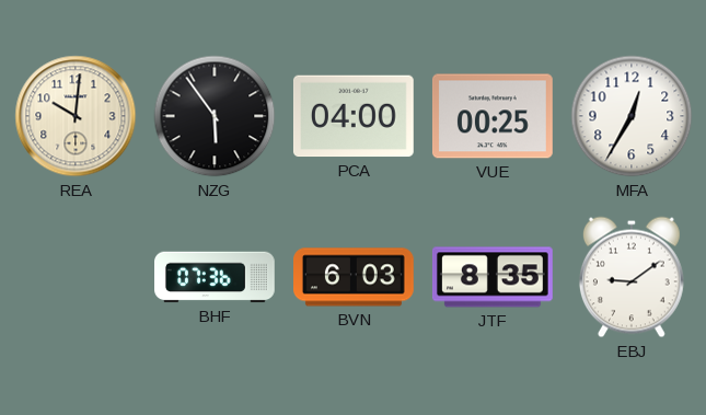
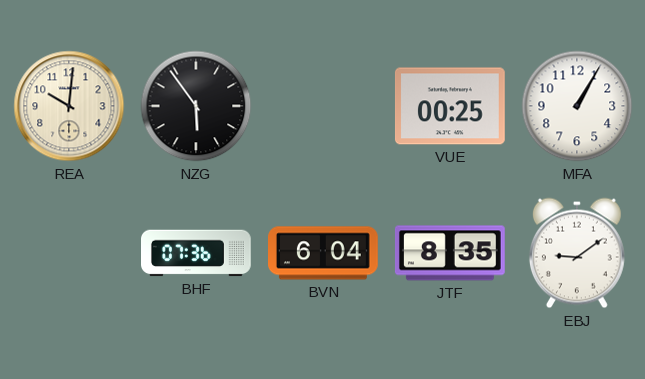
PCA: 04:00 -> none
MFA: 12:35 -> 1:05
BVN: 6:03 -> 6:04
